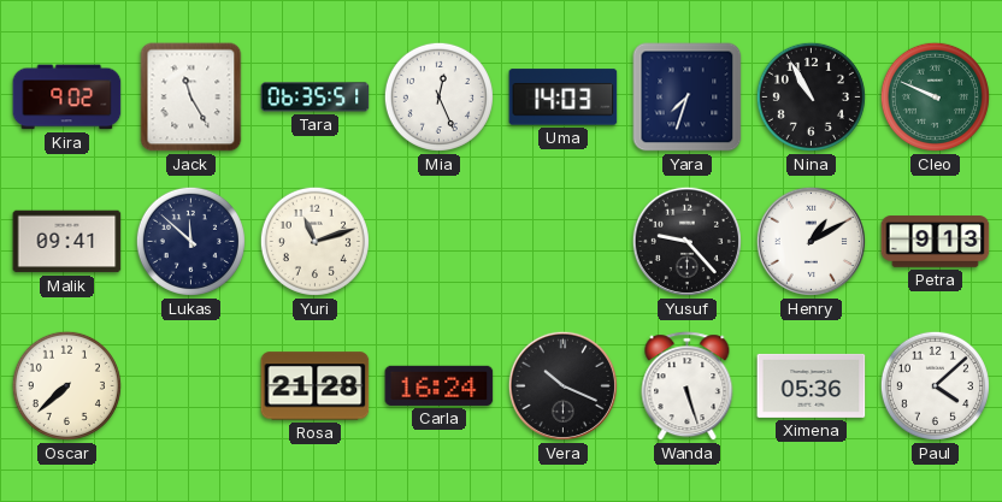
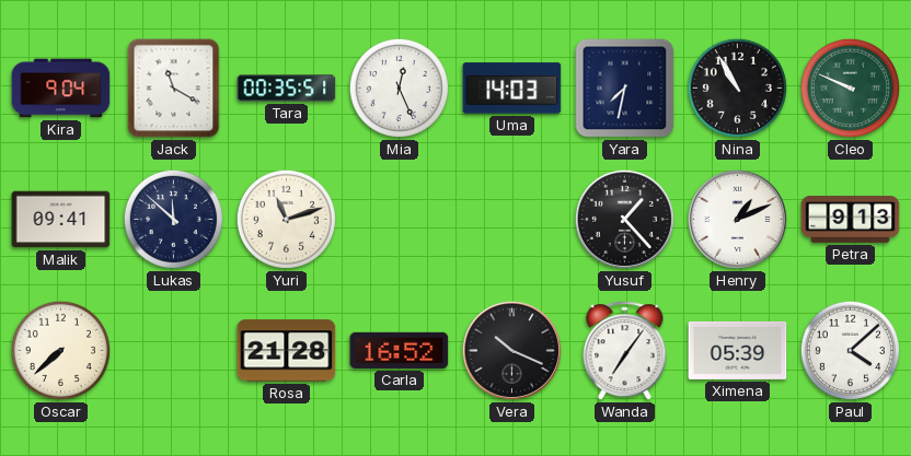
Kira: 9:02 -> 9:04
Jack: 11:25 -> 11:20
Tara: 06:35 -> 00:35
Yara: 7:33 -> 7:32
Yusuf: 9:23 -> 1:23
Henry: 1:10 -> 1:11
Carla: 16:24 -> 16:52
Wanda: 5:27 -> 7:06
Ximena: 05:36 -> 05:39
